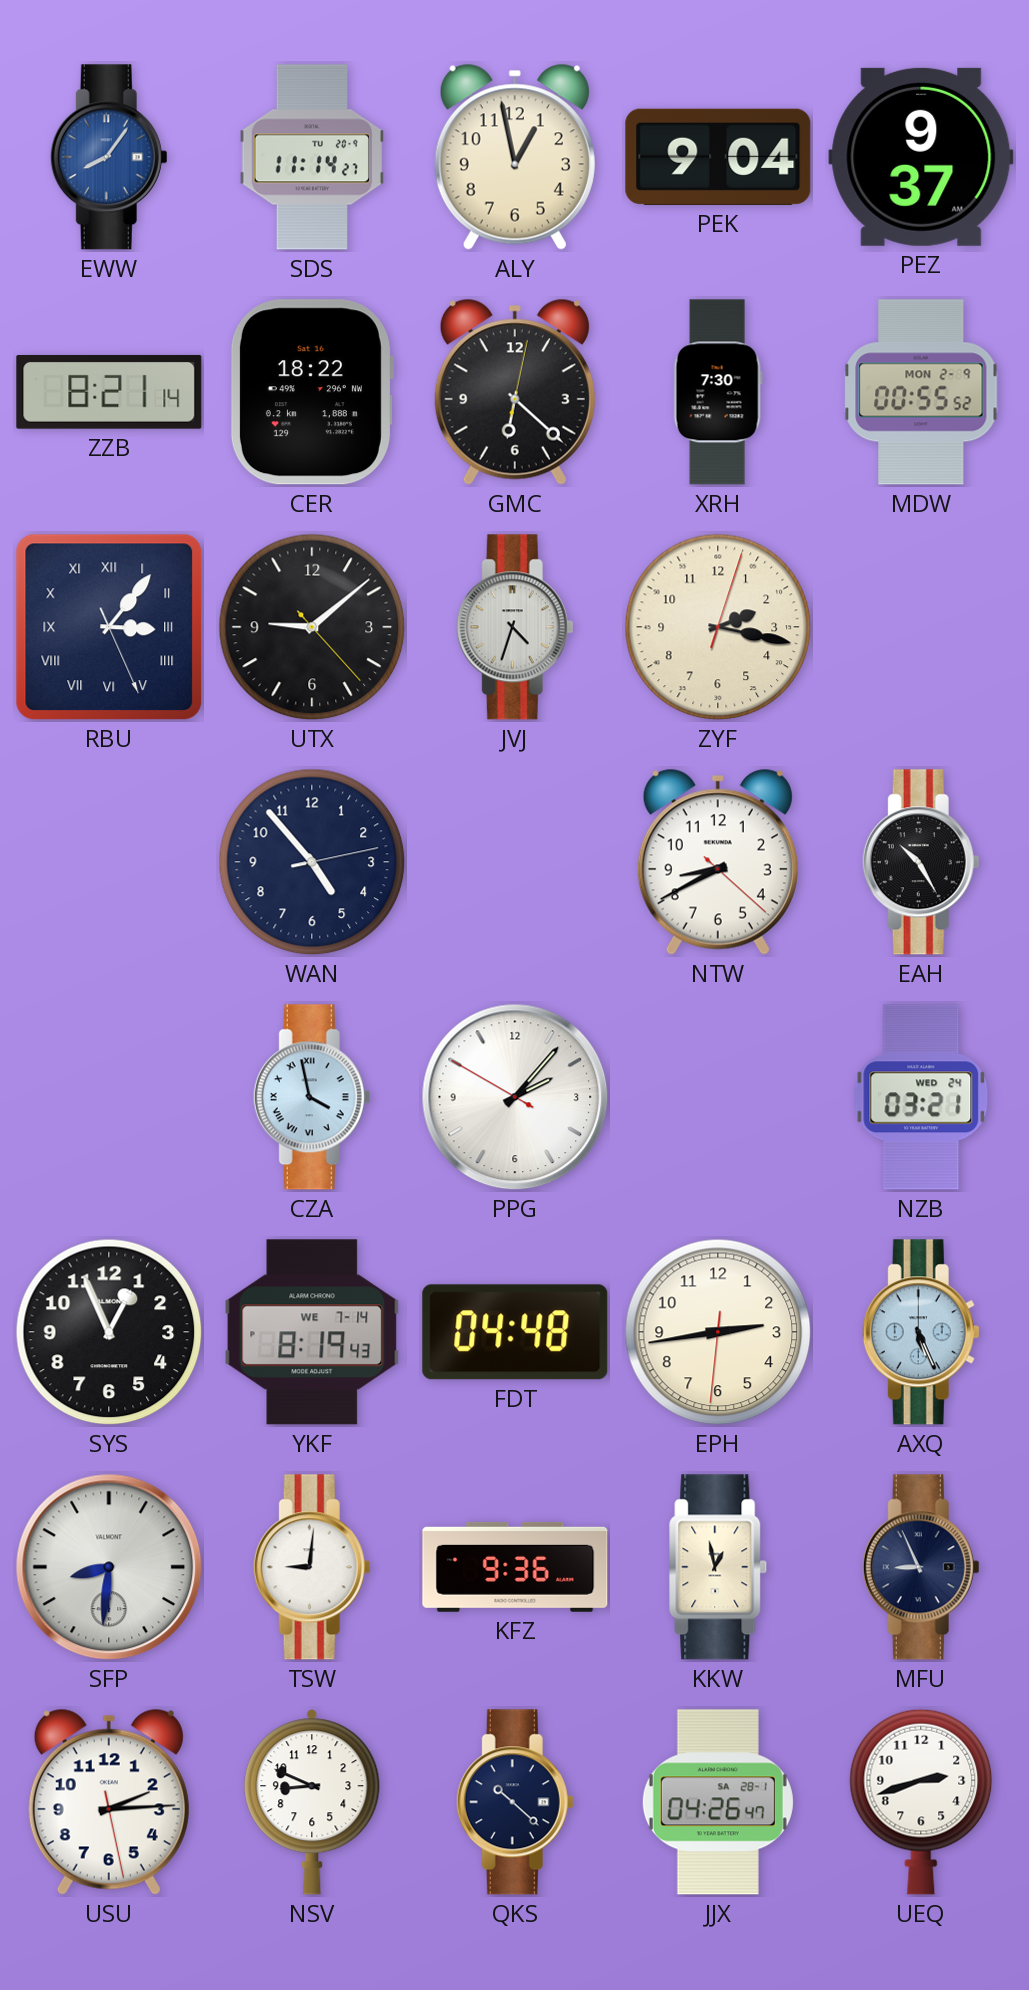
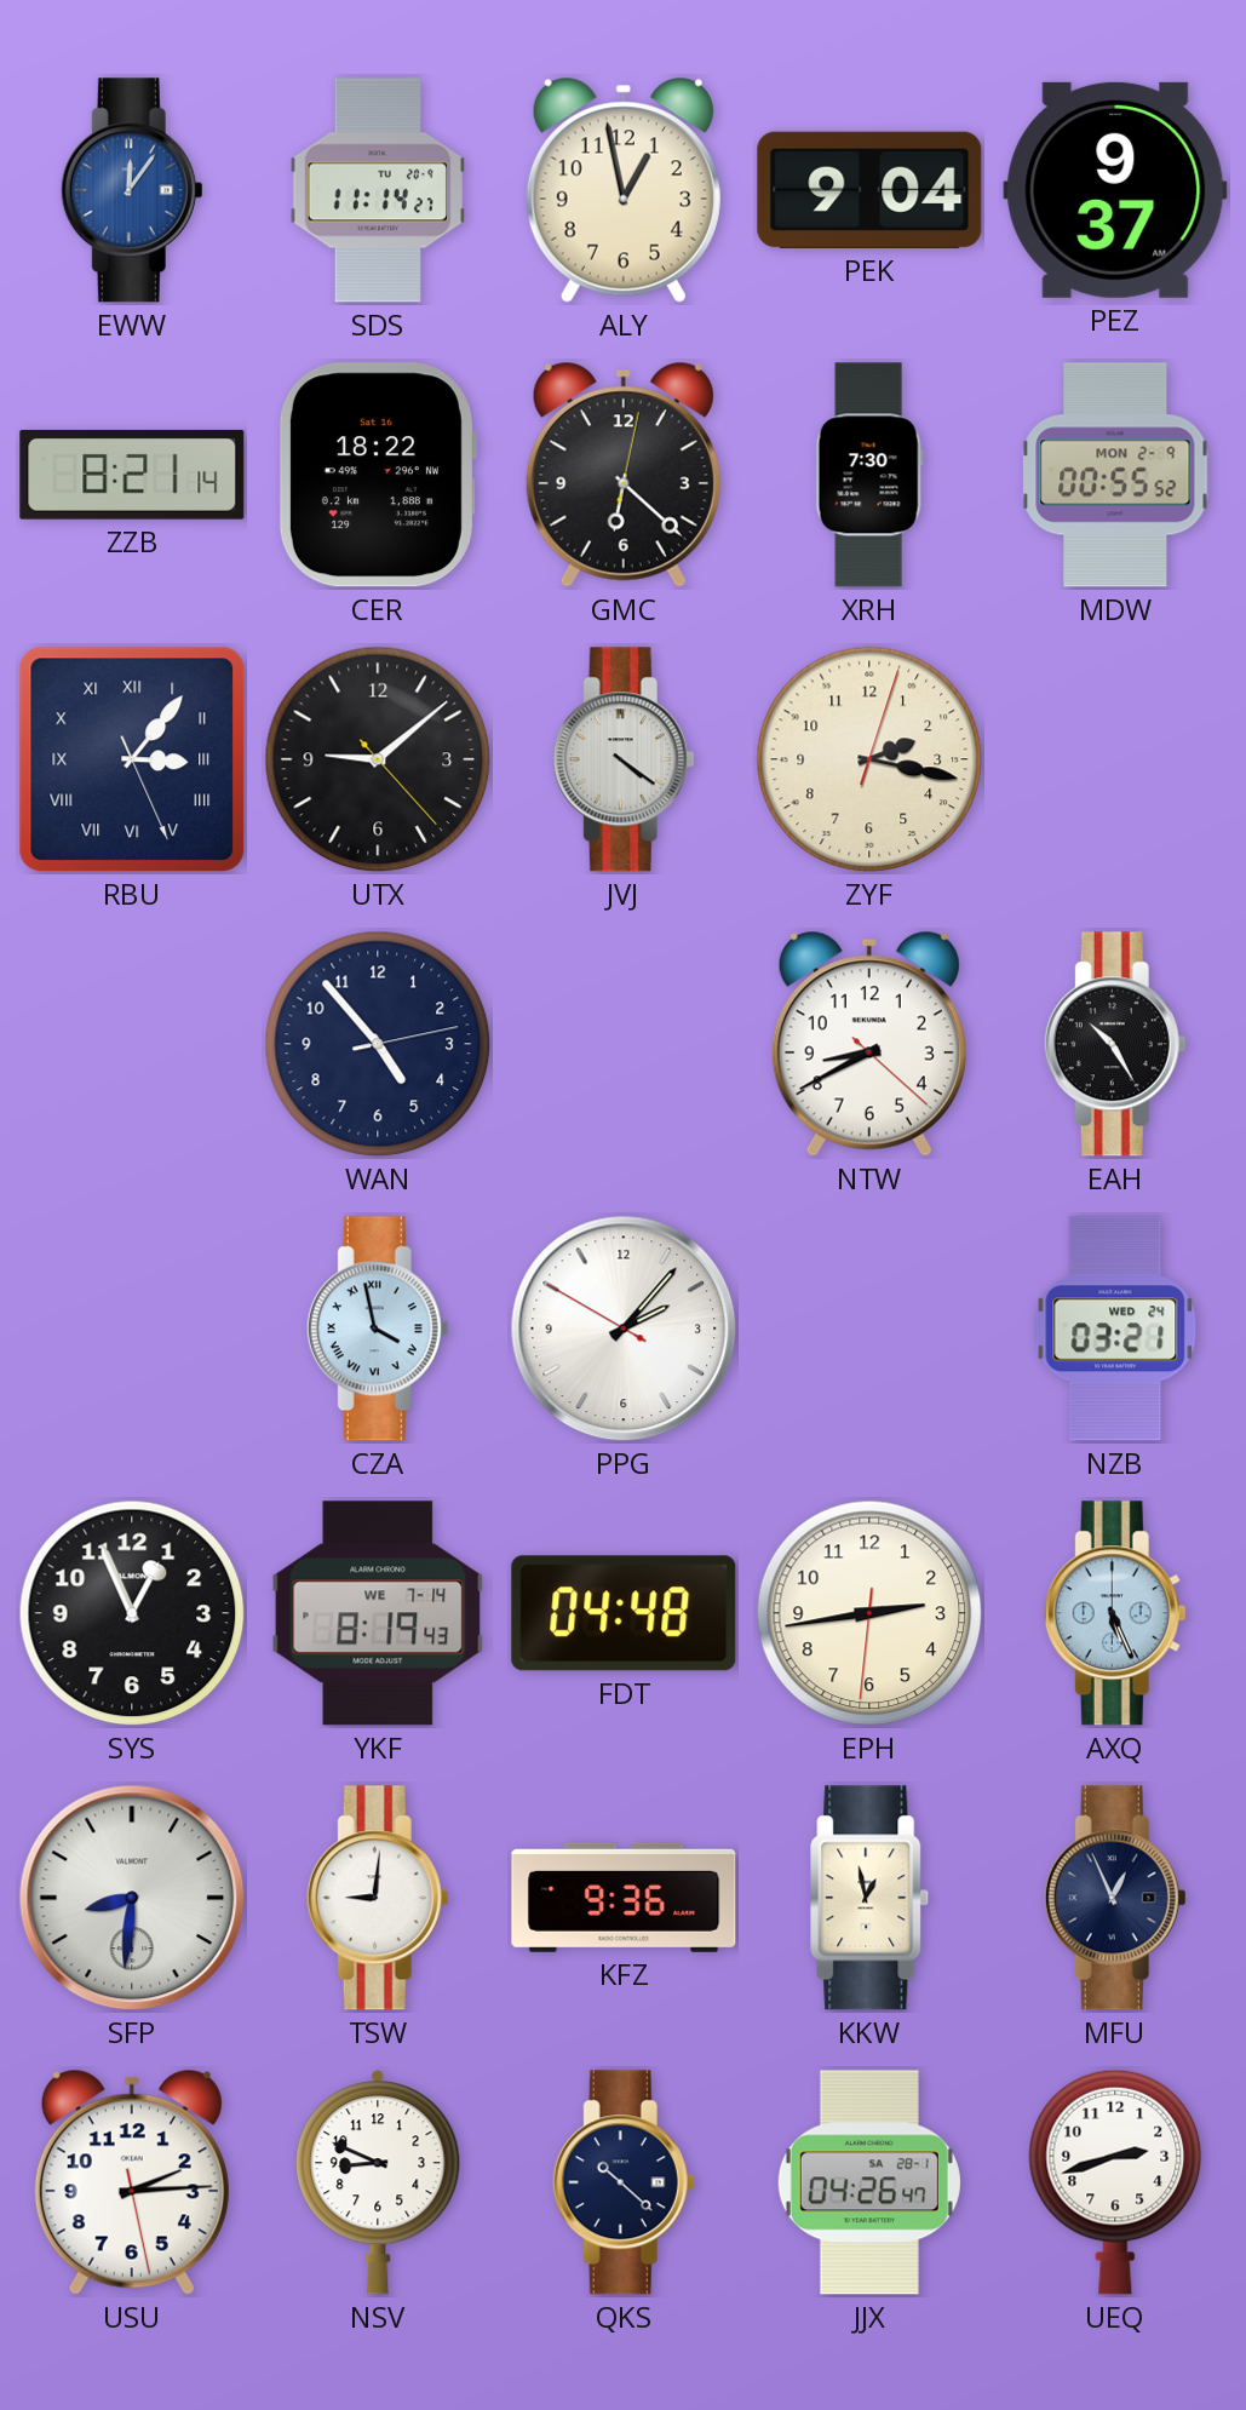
EWW: 8:06 -> 12:06
JVJ: 4:33 -> 4:21
MFU: 8:56 -> 12:56
